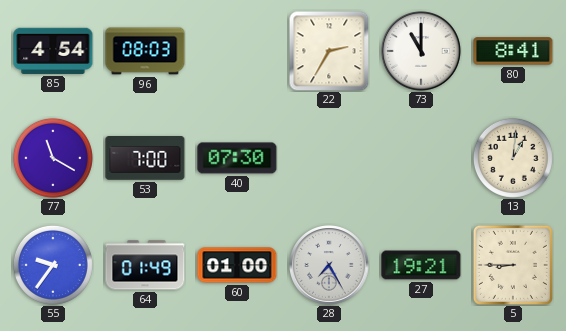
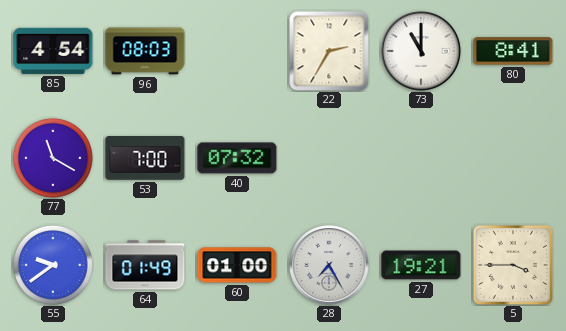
40: 07:30 -> 07:32
13: 1:01 -> none
55: 9:36 -> 9:39
5: 8:45 -> 3:45
